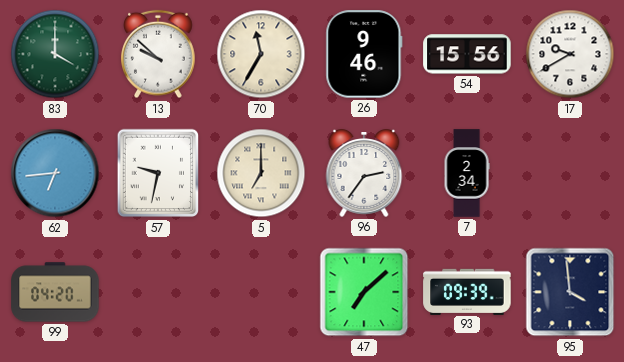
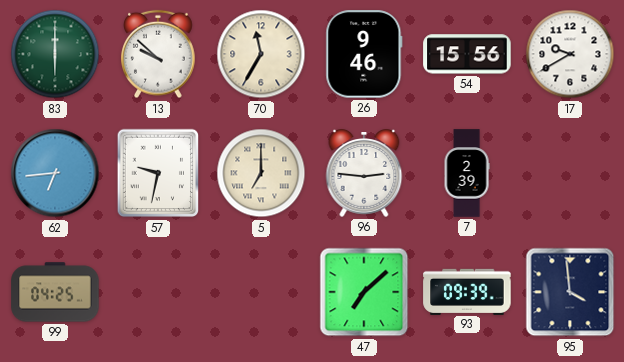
83: 4:00 -> 6:00
96: 2:36 -> 2:46
7: 2:34 -> 2:39
99: 04:20 -> 04:25
